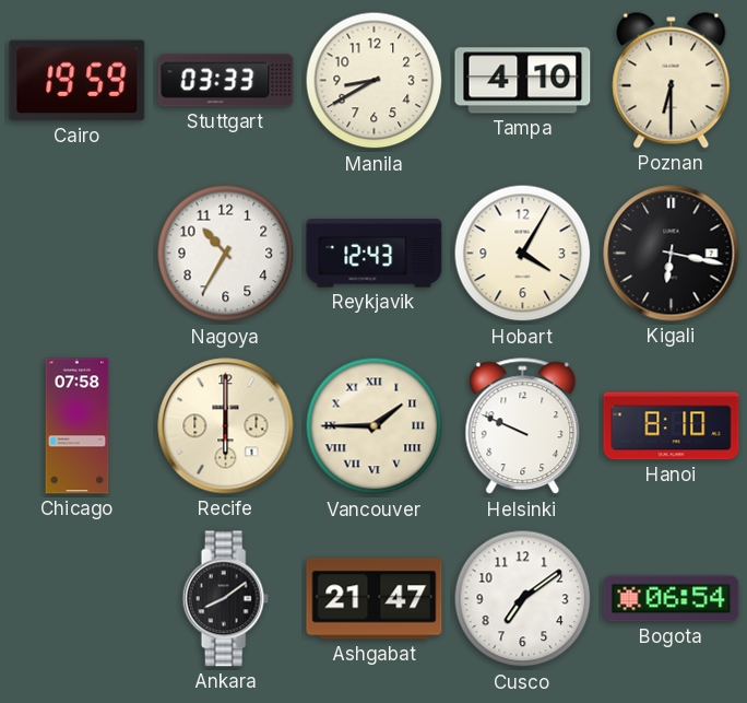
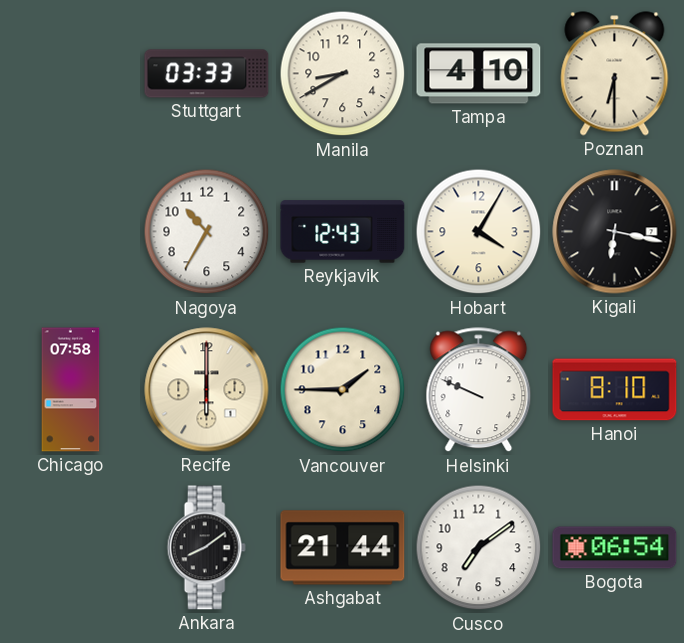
Cairo: 19:59 -> none
Vancouver numerals: Roman -> Arabic
Ashgabat: 21:47 -> 21:44
